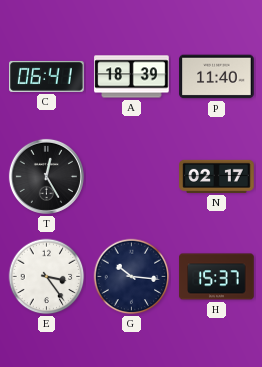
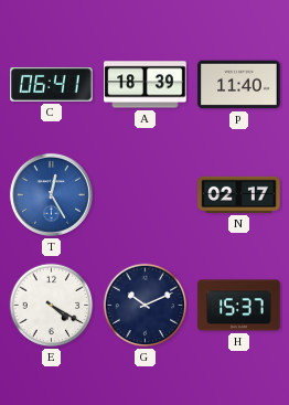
T dial: black -> blue
E: 3:24 -> 4:20
G: 10:16 -> 10:11
